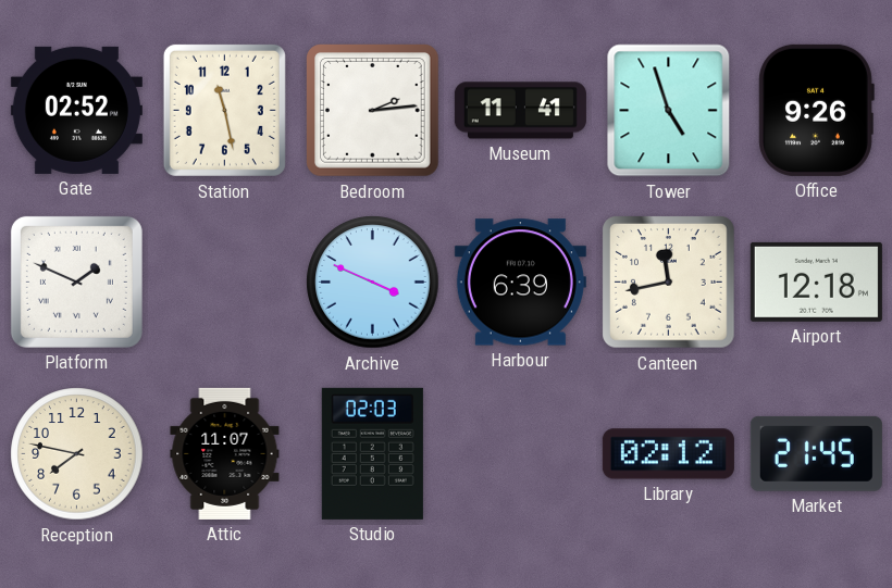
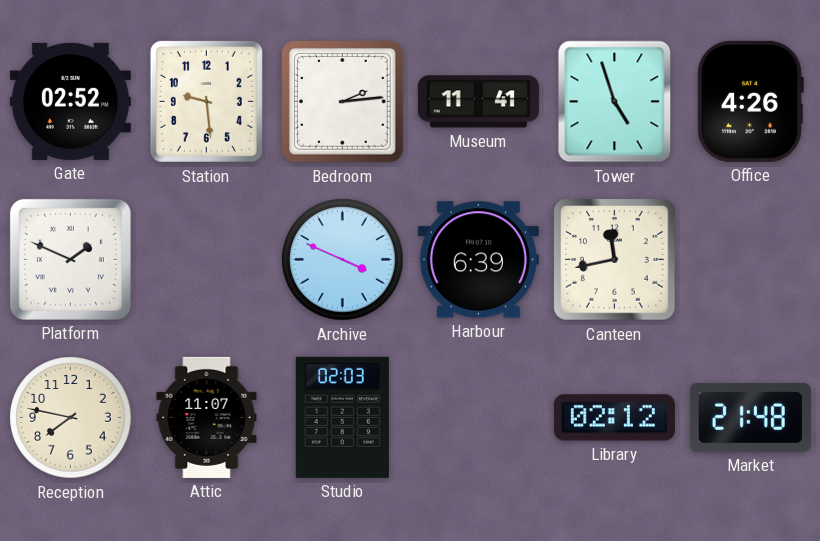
Station: 11:28 -> 9:29
Office: 9:26 -> 4:26
Airport: 12:18 -> none
Market: 21:45 -> 21:48
